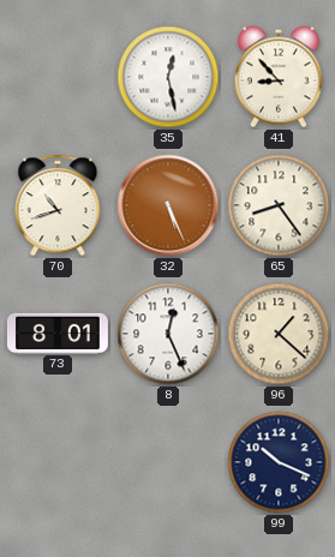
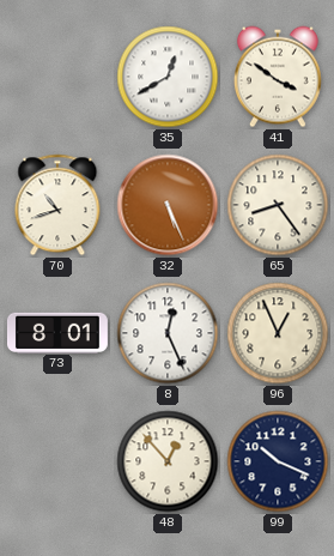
35: 12:28 -> 12:40
41: 8:53 -> 3:51
96: 1:22 -> 12:56
48: none -> 12:53
